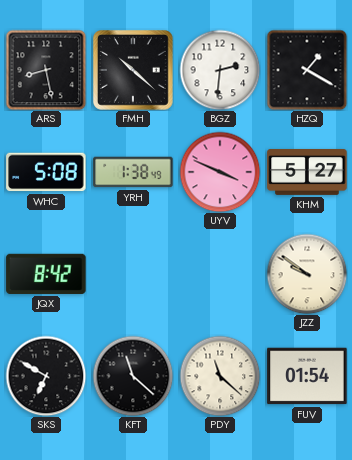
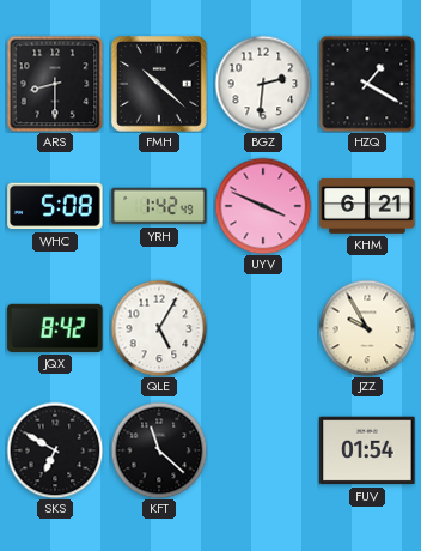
ARS: 8:28 -> 8:30
YRH: 1:38 -> 1:42
KHM: 5:27 -> 6:21
QLE: none -> 5:05
JZZ: 9:51 -> 9:55
PDY: 11:22 -> none
